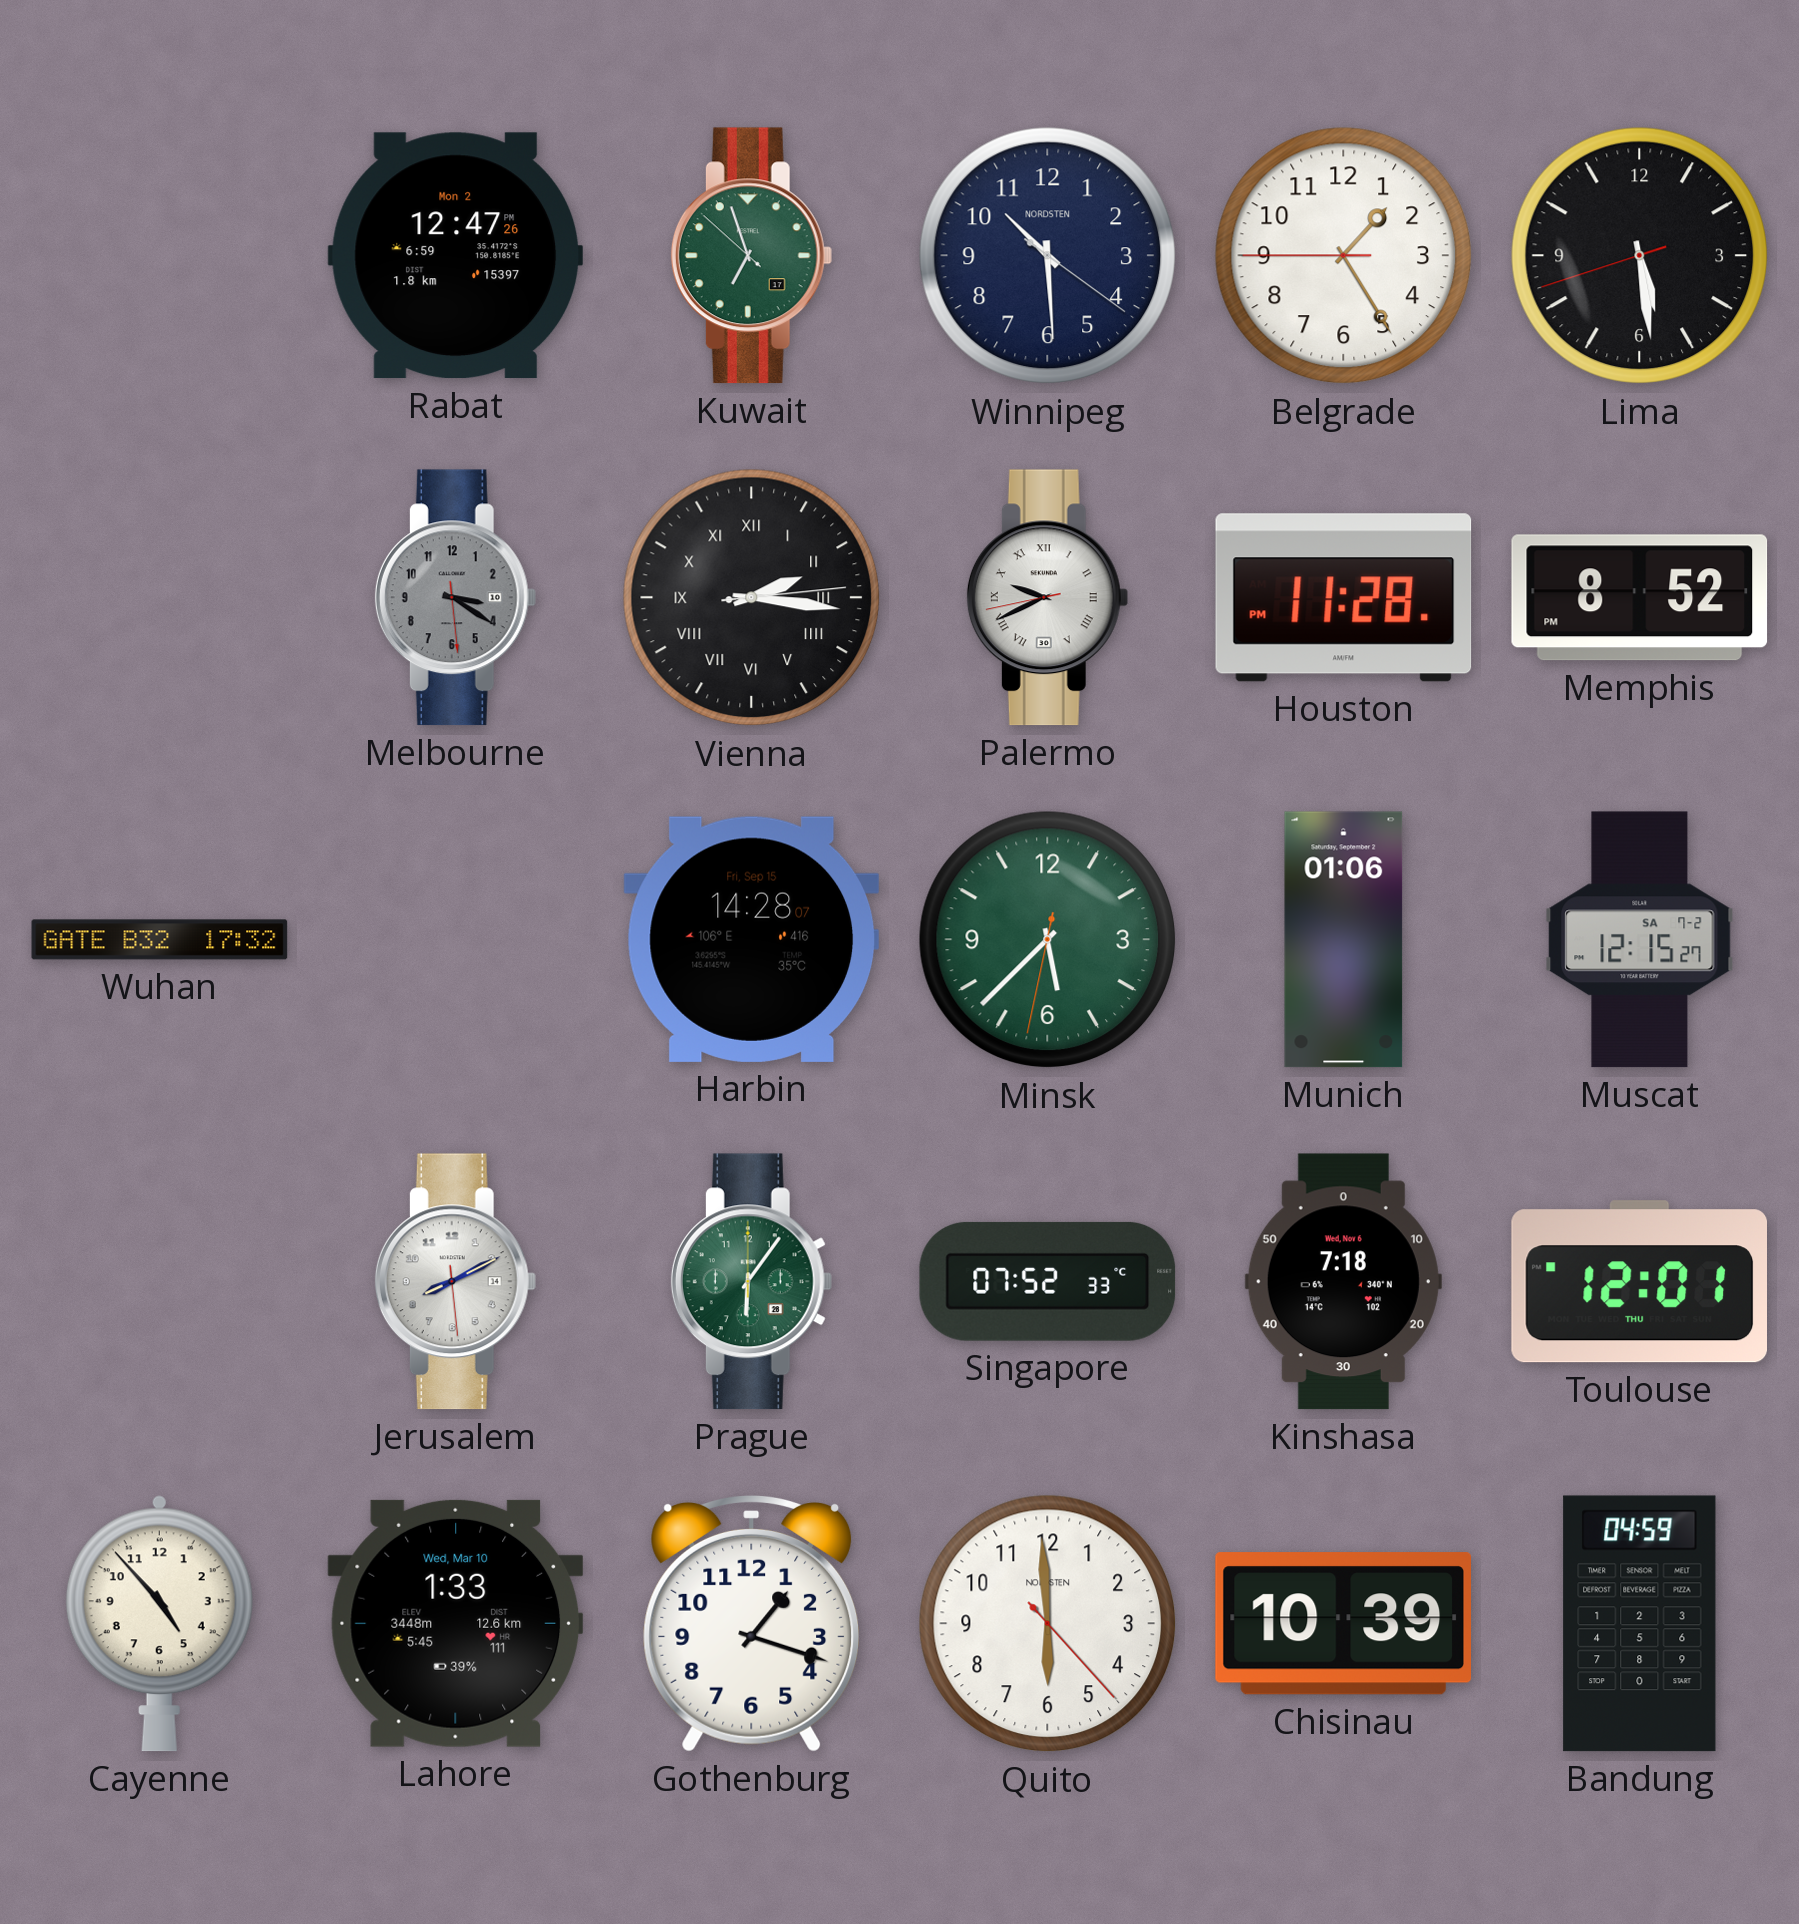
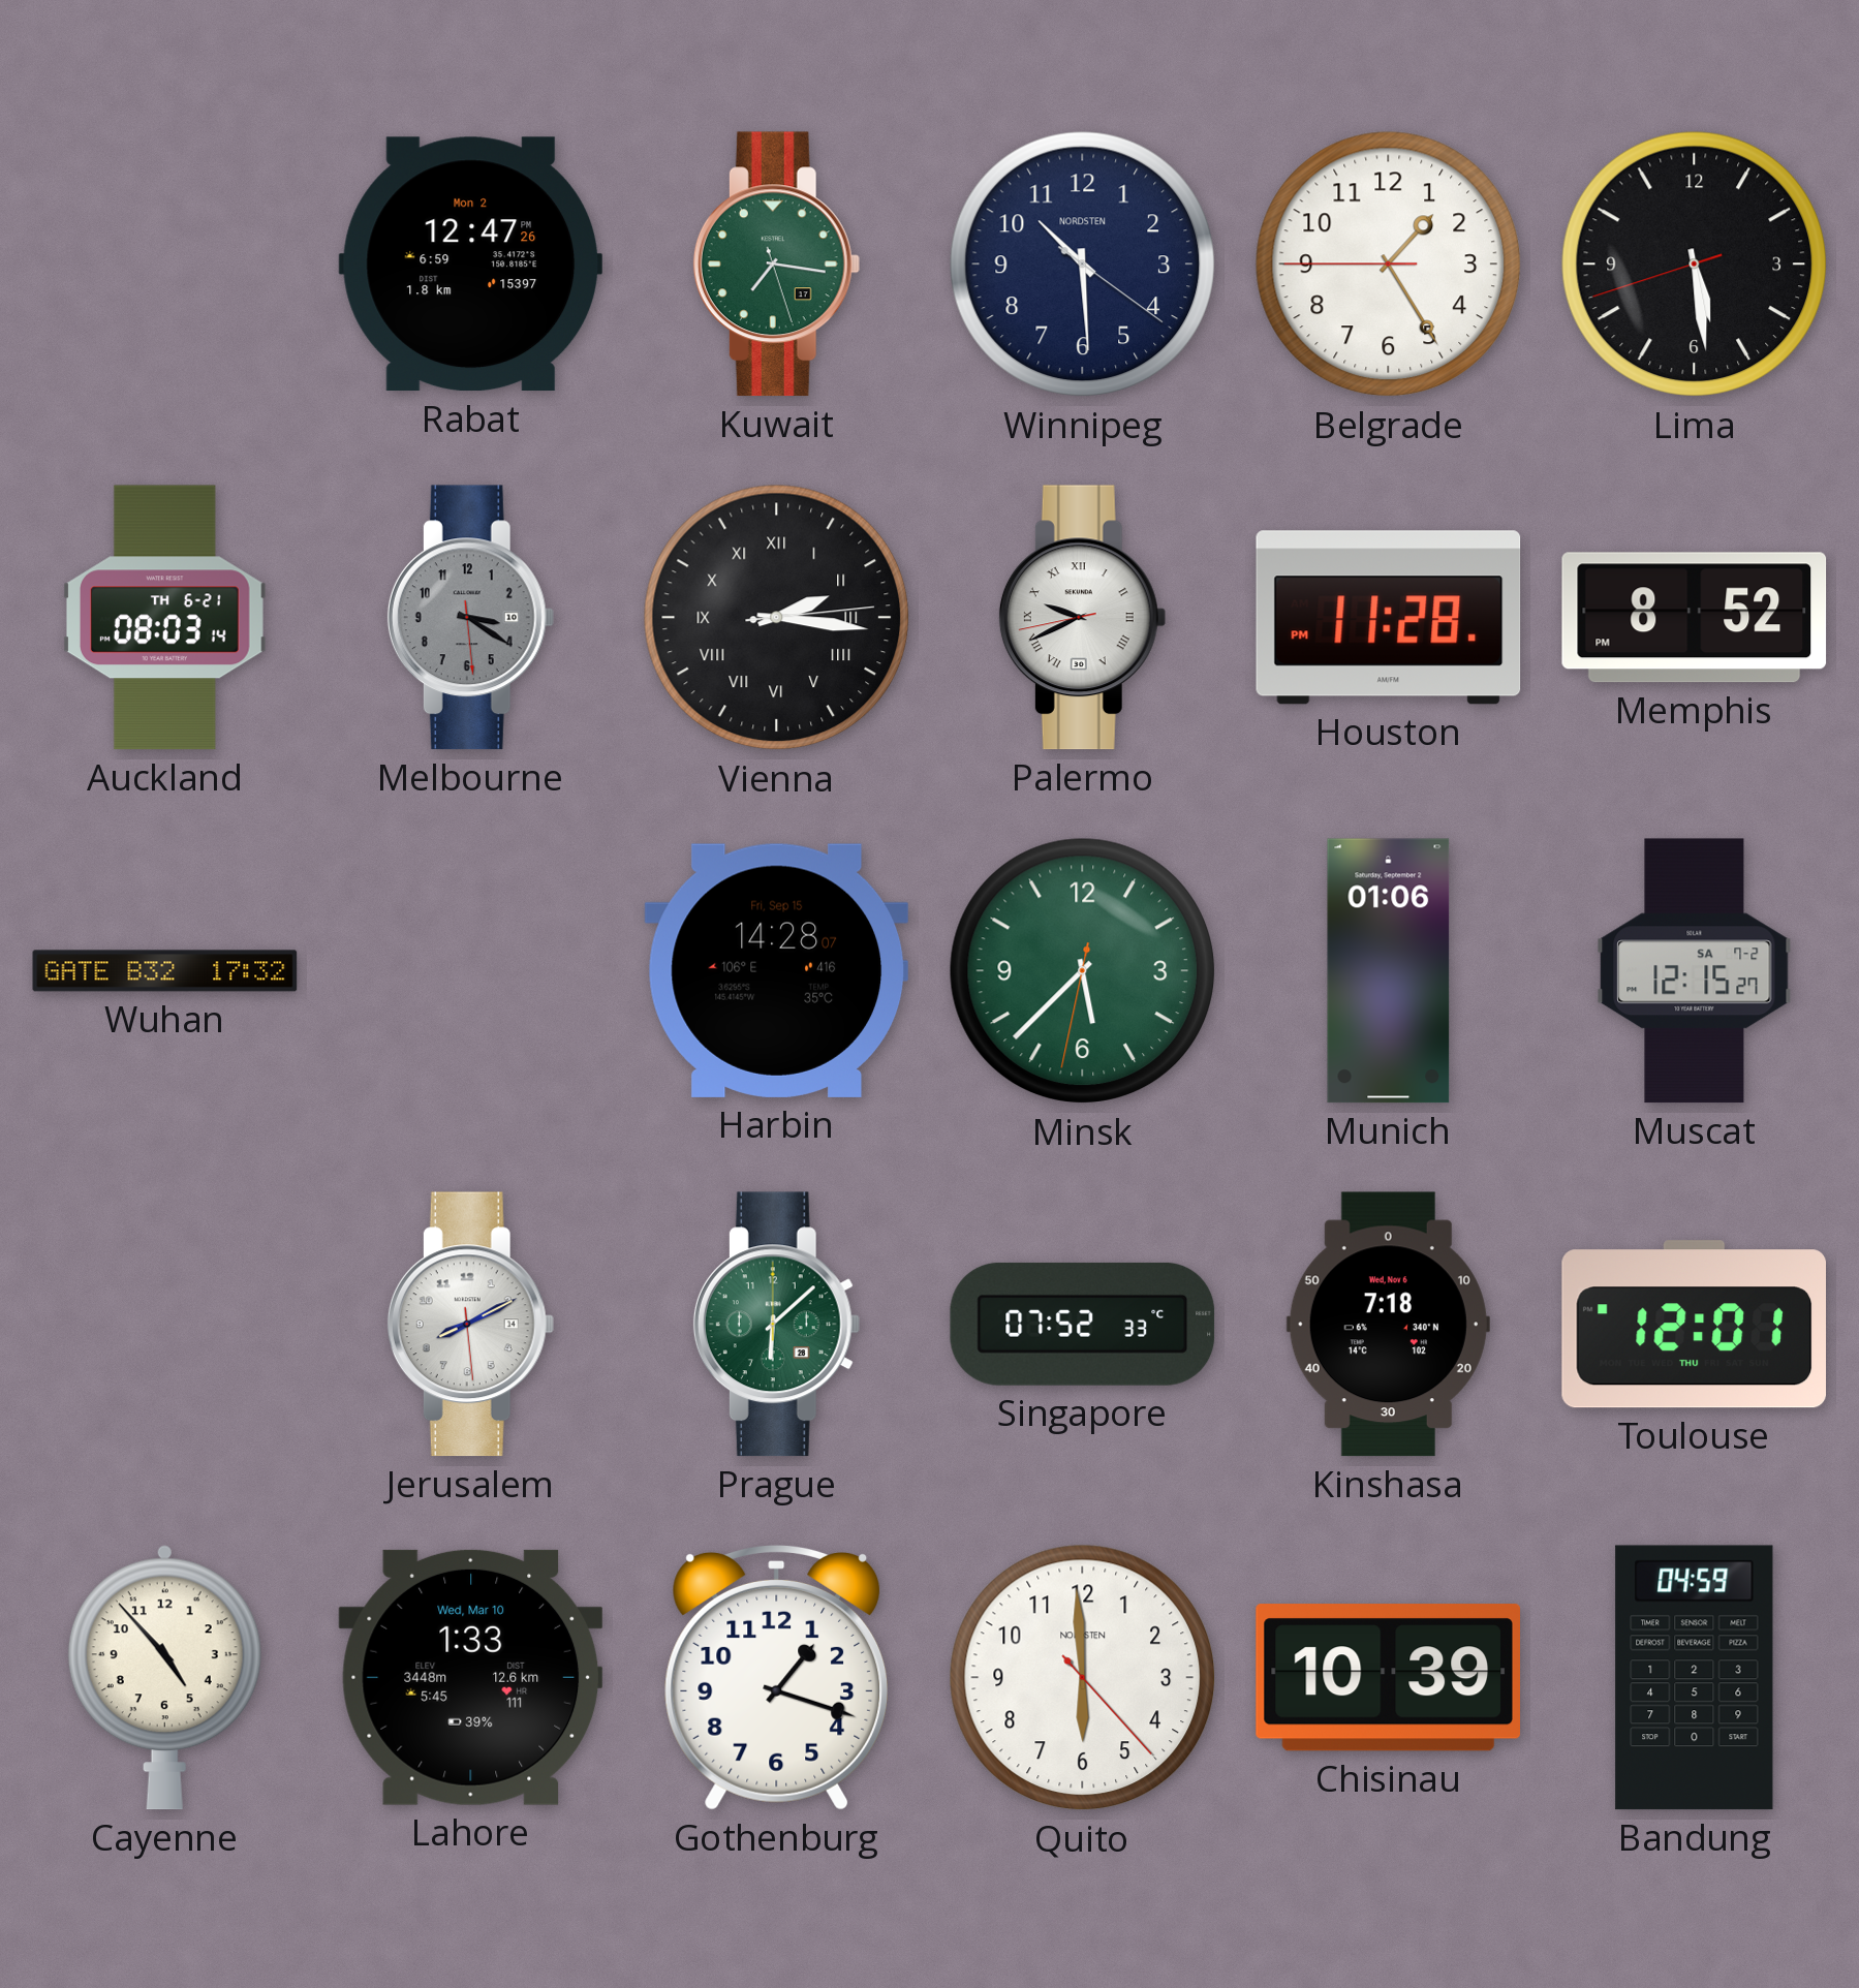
Kuwait: 6:56 -> 7:16
Auckland: none -> 08:03
Prague: 6:06 -> 6:08
